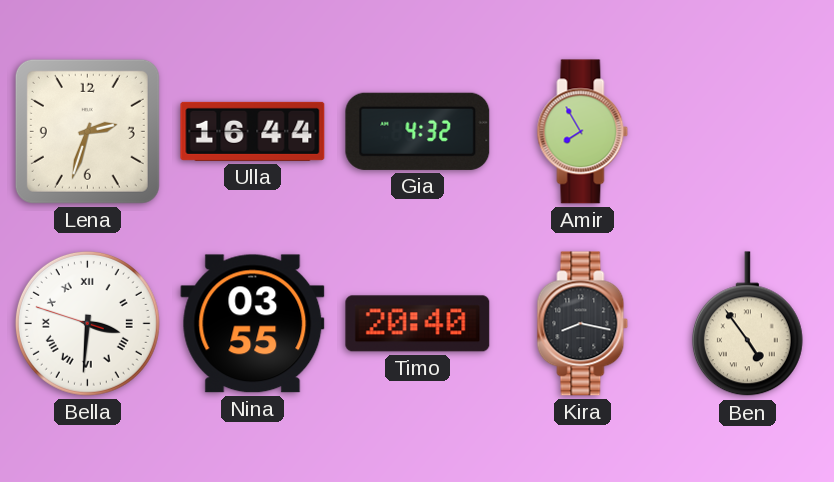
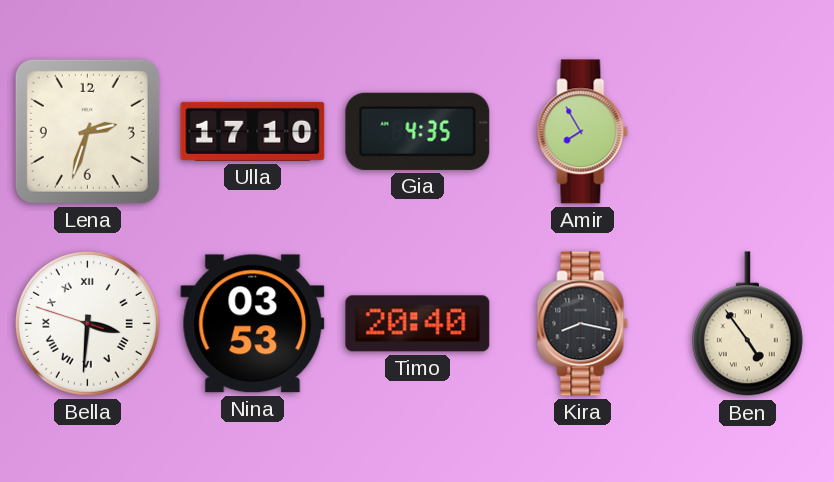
Ulla: 16:44 -> 17:10
Gia: 4:32 -> 4:35
Nina: 03:55 -> 03:53
